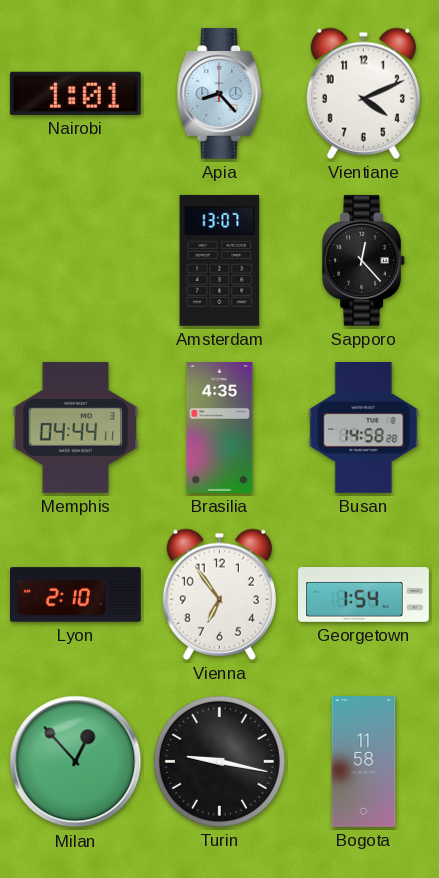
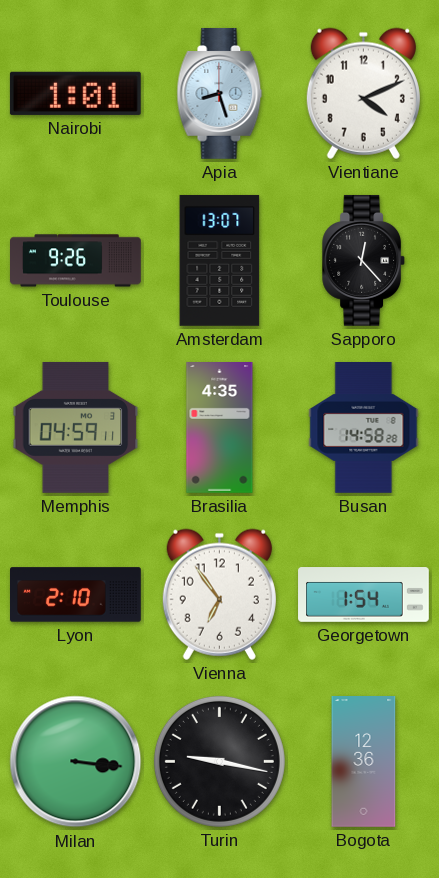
Apia: 8:23 -> 8:27
Toulouse: none -> 9:26
Memphis: 04:44 -> 04:59
Milan: 12:53 -> 3:16
Bogota: 11:58 -> 12:36
